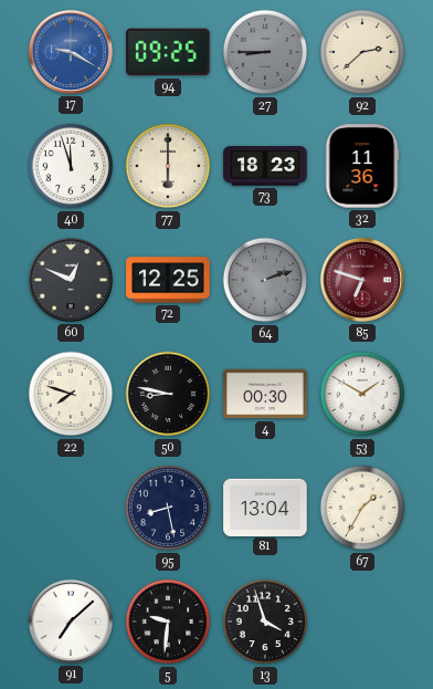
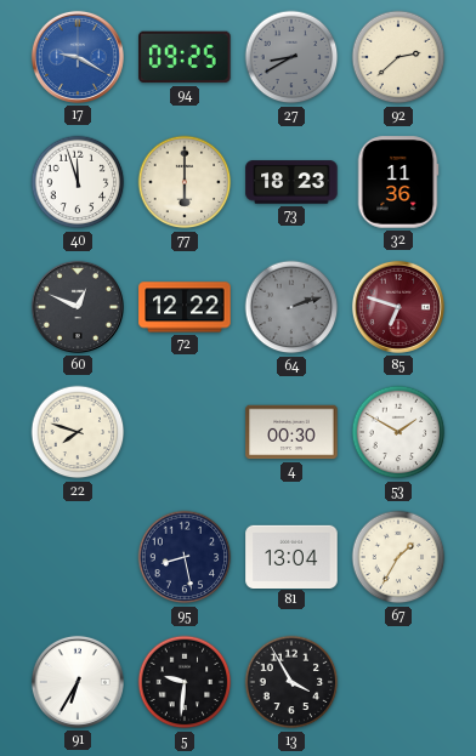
27: 8:45 -> 8:40
72: 12:25 -> 12:22
50: 8:47 -> none
91: 7:08 -> 6:35
13: 3:57 -> 3:55
